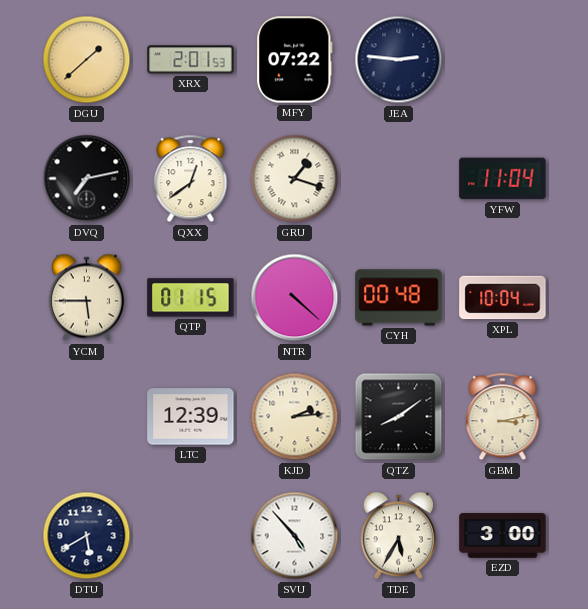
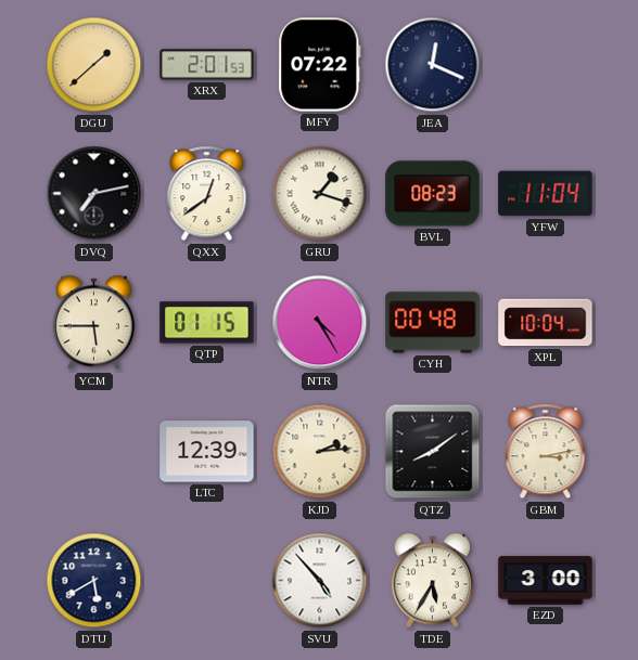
JEA: 2:46 -> 12:19
BVL: none -> 08:23
NTR: 4:22 -> 4:25
